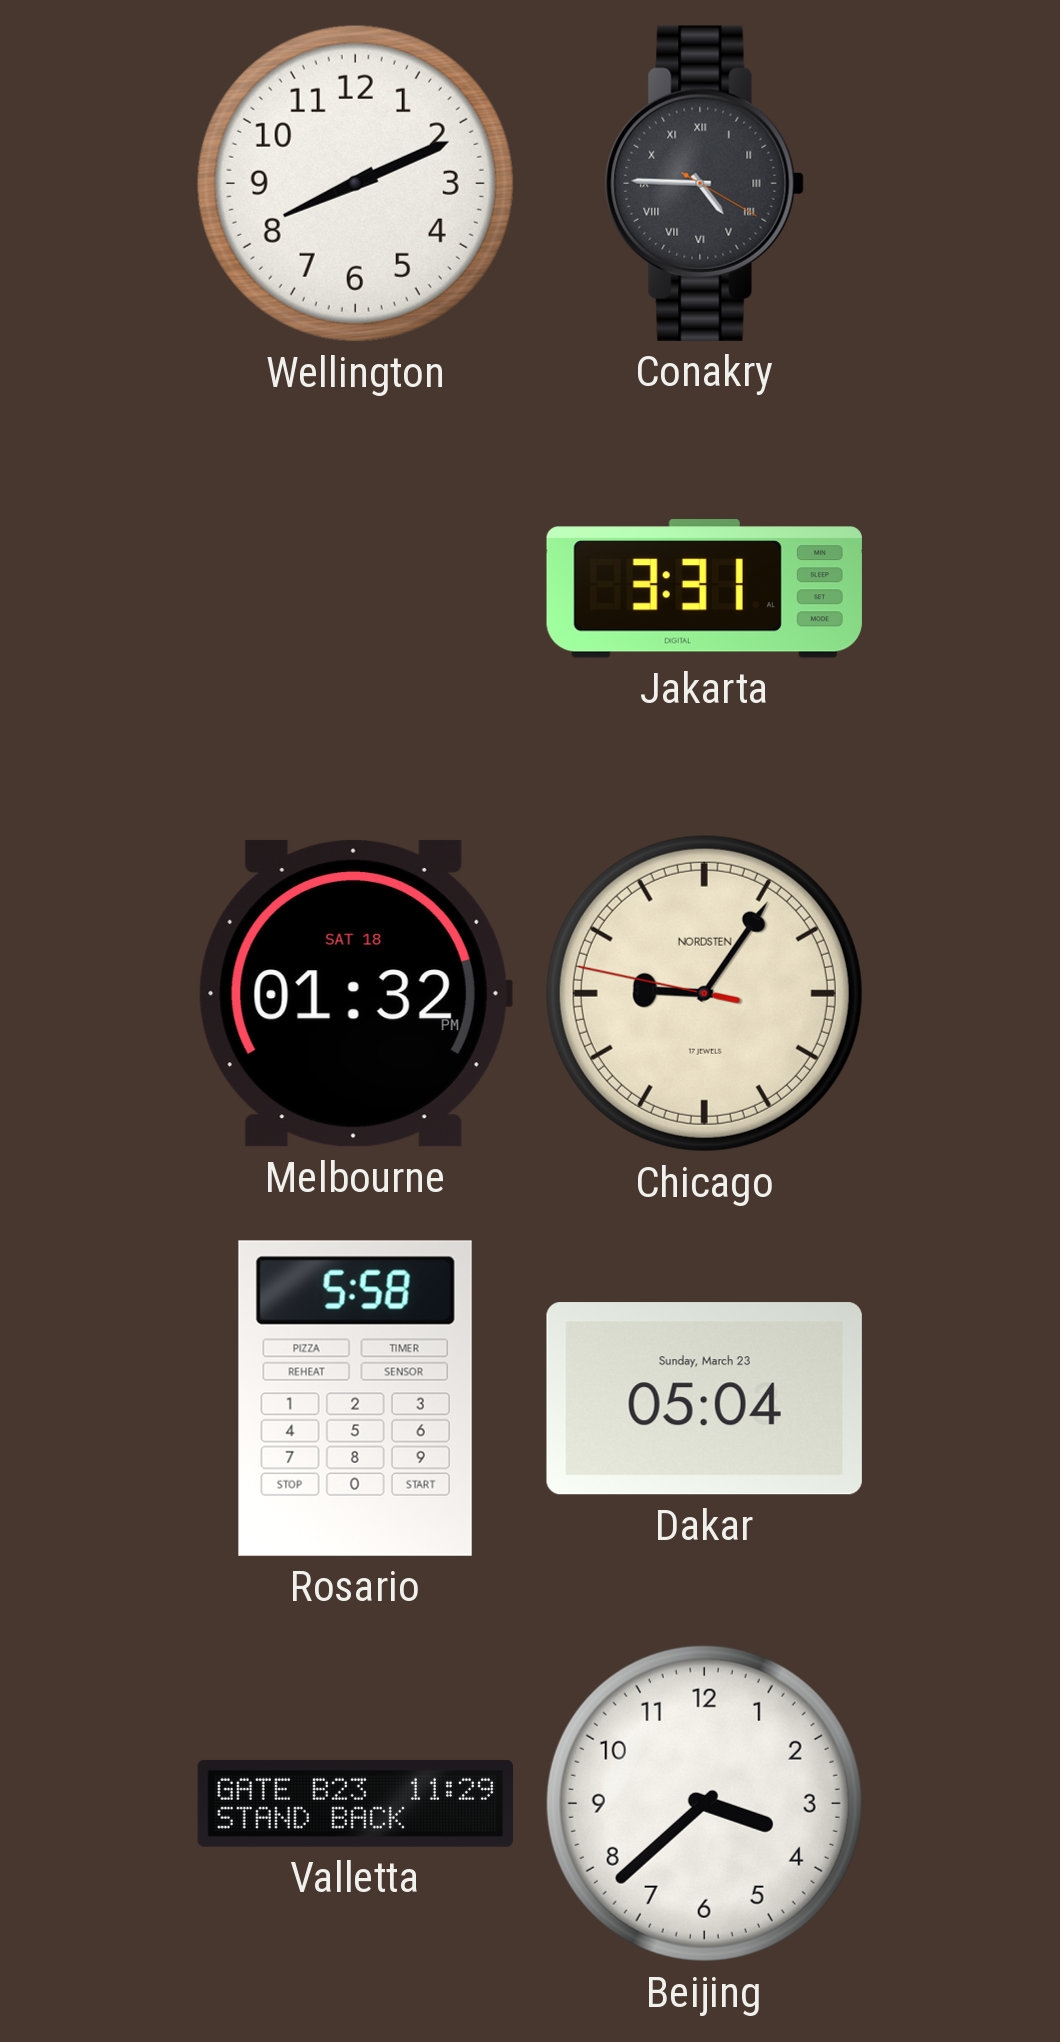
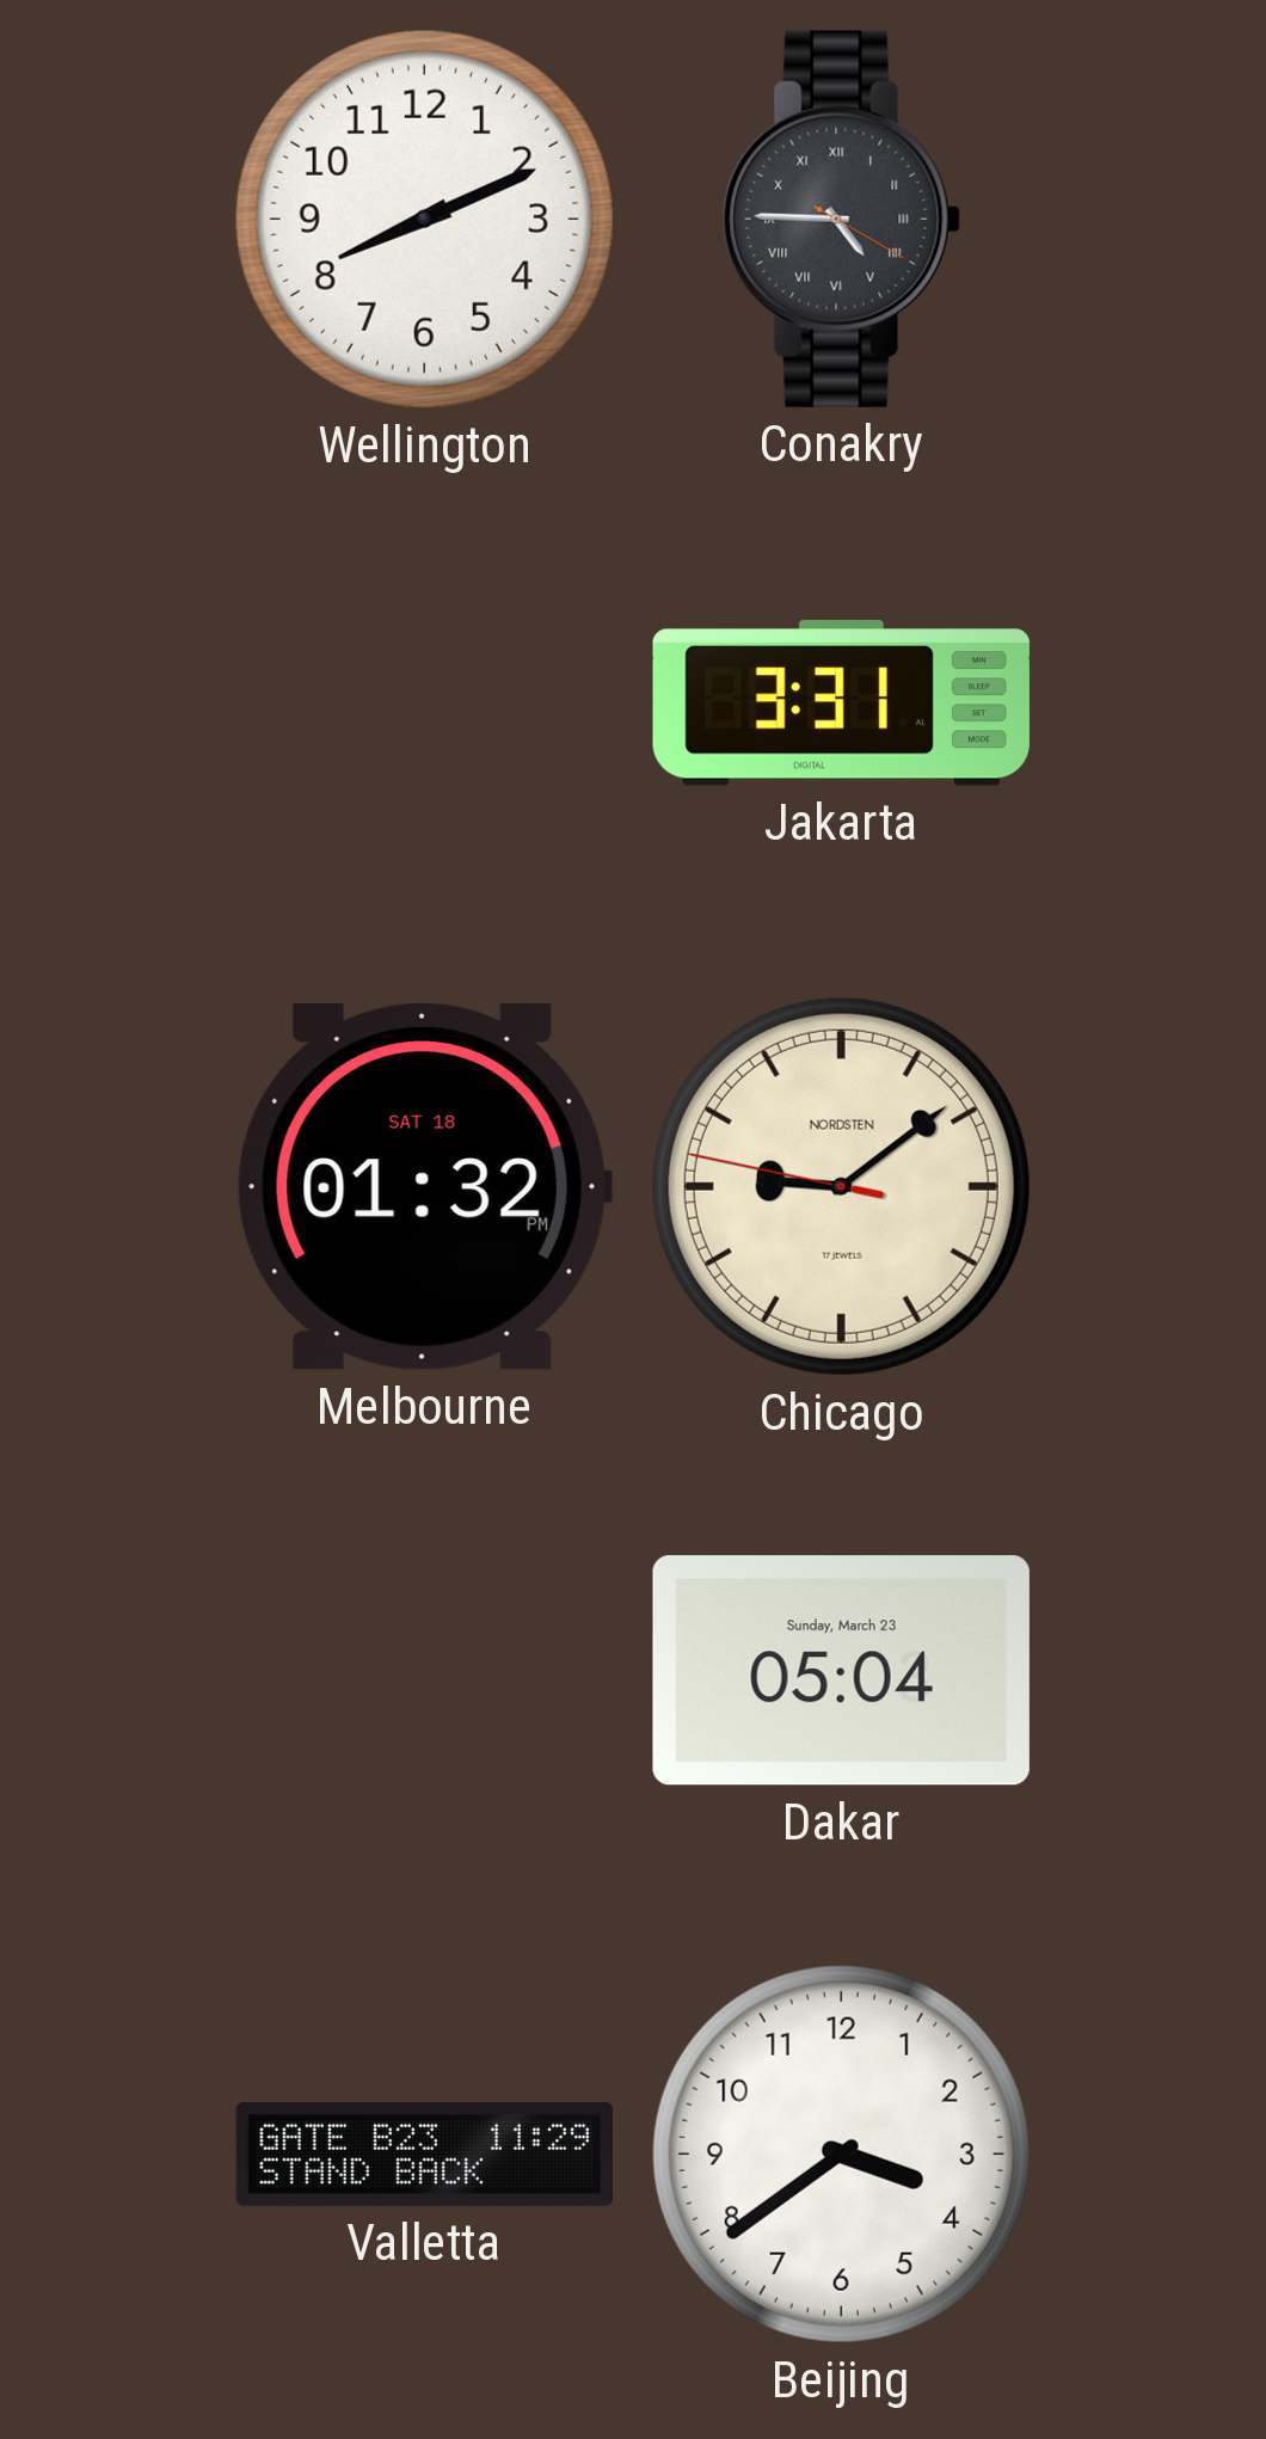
Chicago: 9:05 -> 9:08
Rosario: 5:58 -> none
Beijing: 3:38 -> 3:39
